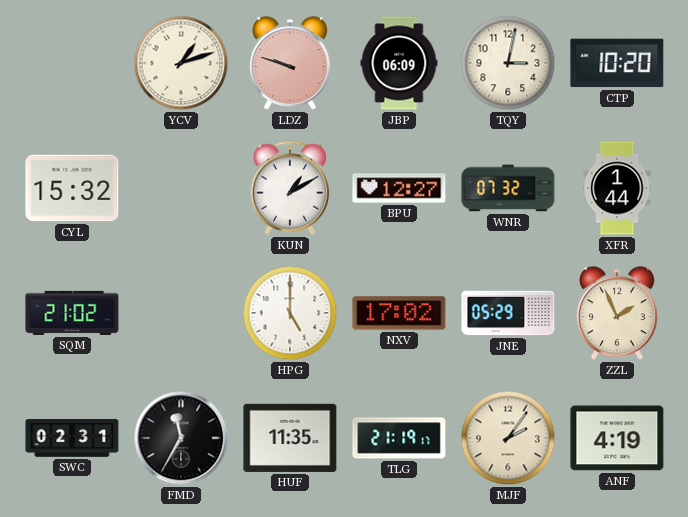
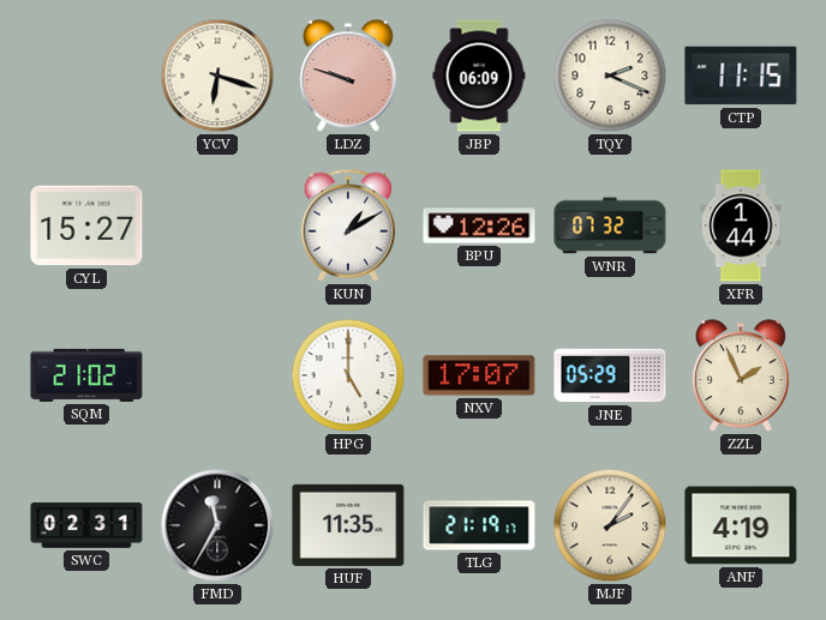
YCV: 1:12 -> 6:18
TQY: 3:02 -> 2:19
CTP: 10:20 -> 11:15
CYL: 15:32 -> 15:27
BPU: 12:27 -> 12:26
NXV: 17:02 -> 17:07
